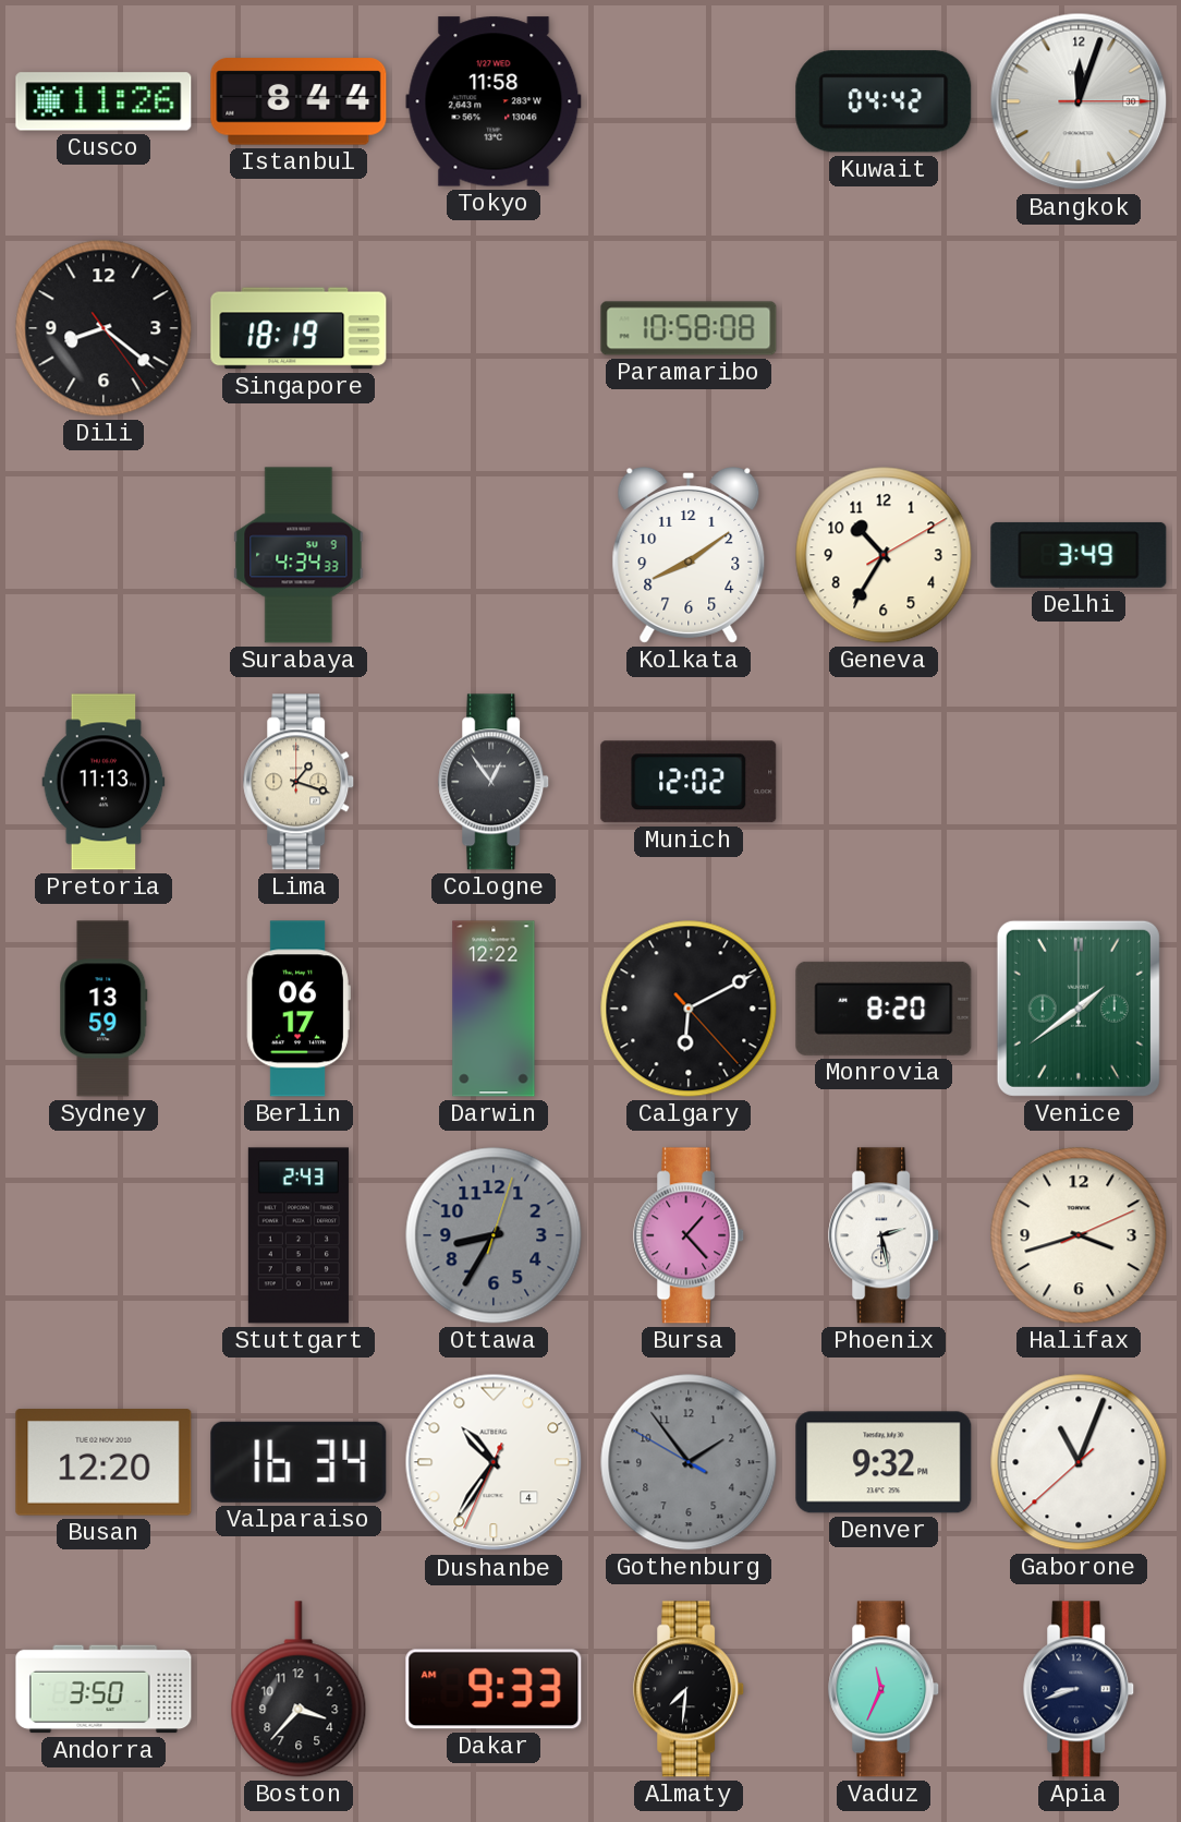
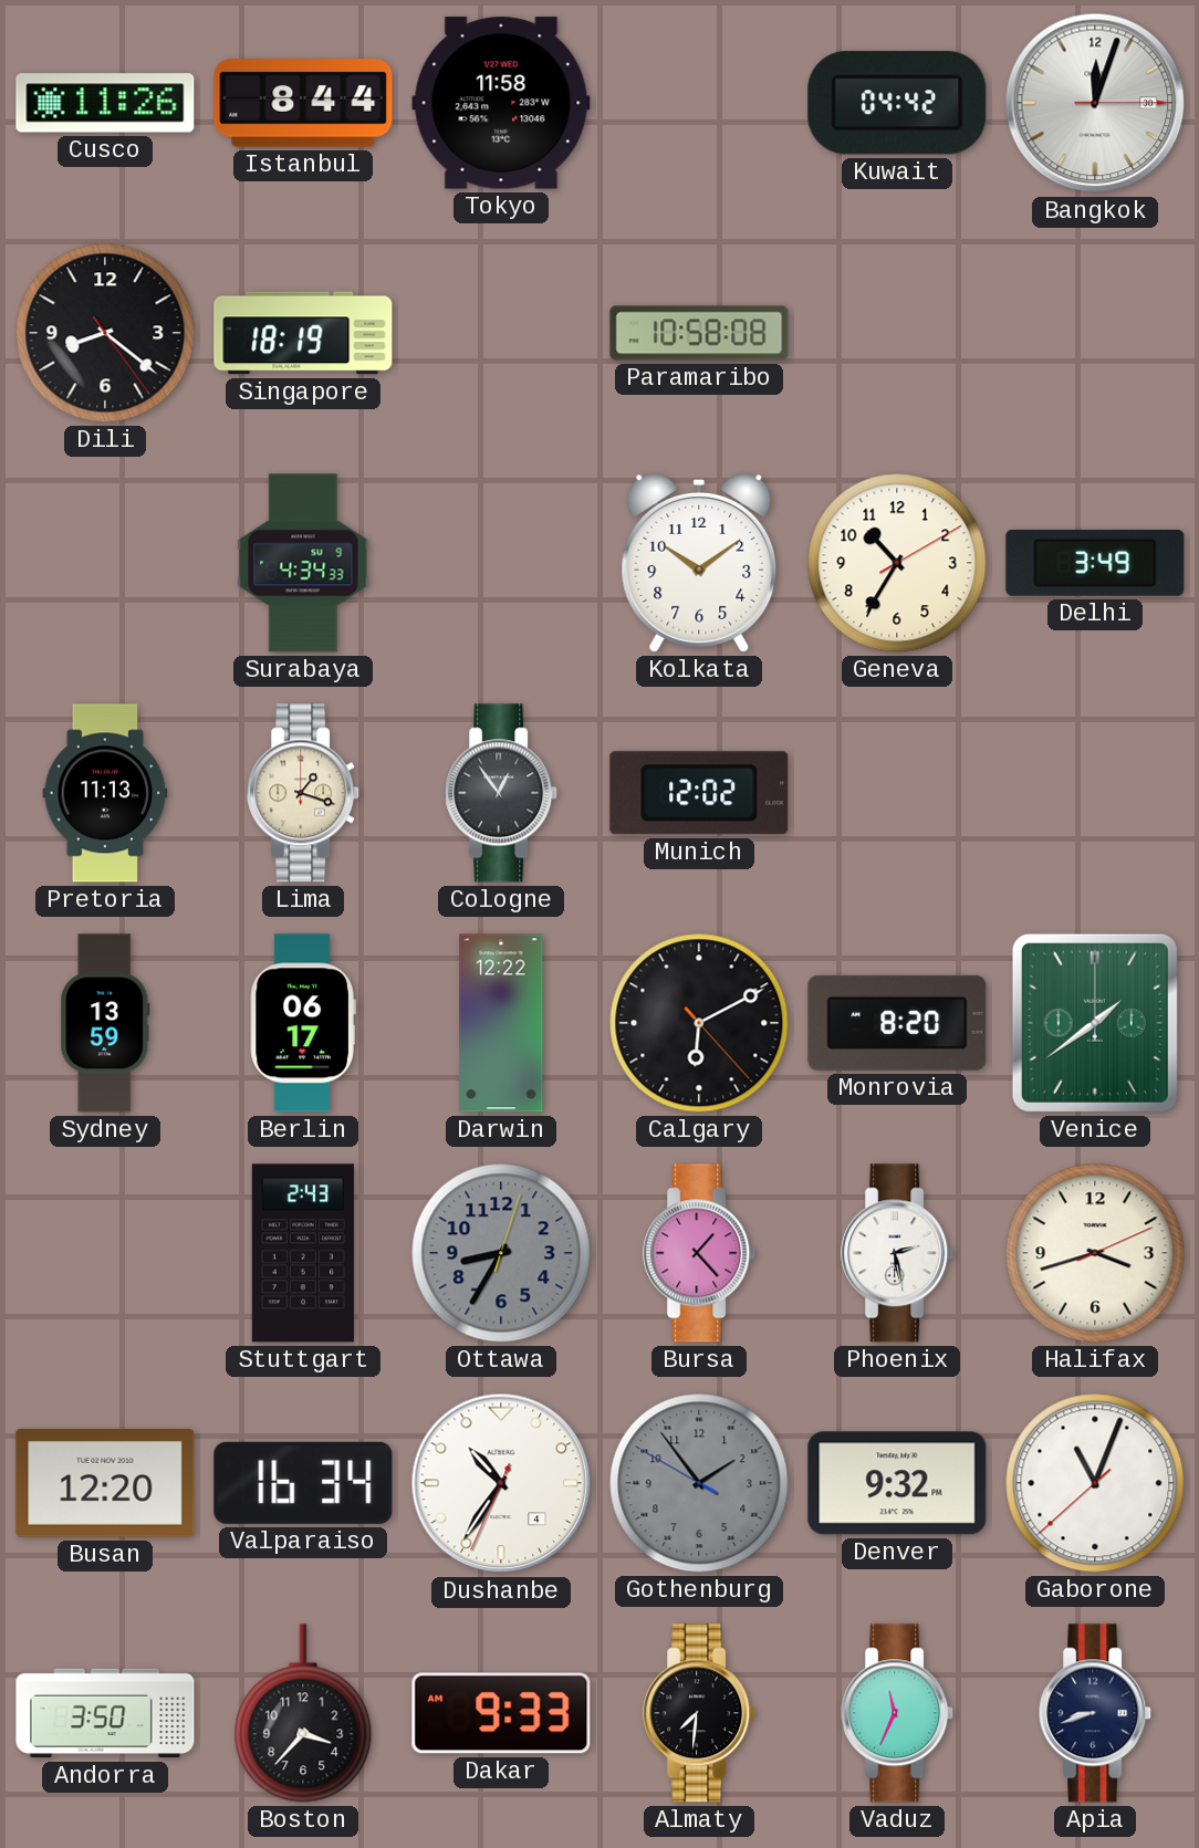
Kolkata: 8:09 -> 10:09
